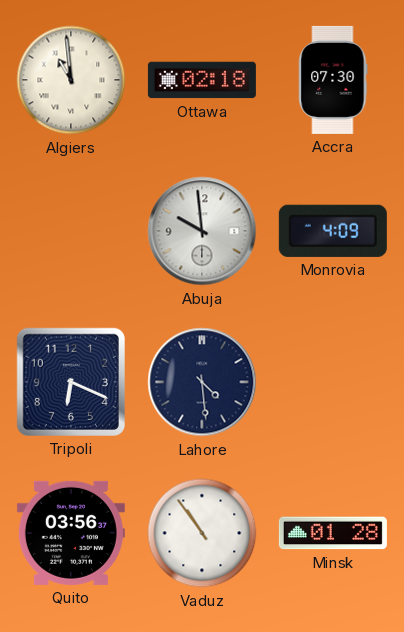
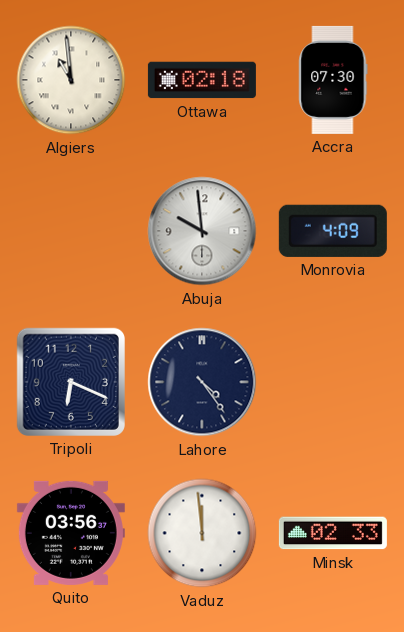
Lahore: 4:29 -> 4:24
Vaduz: 10:54 -> 11:59
Minsk: 01:28 -> 02:33
